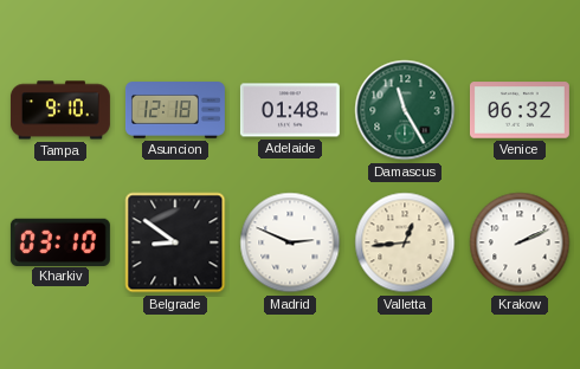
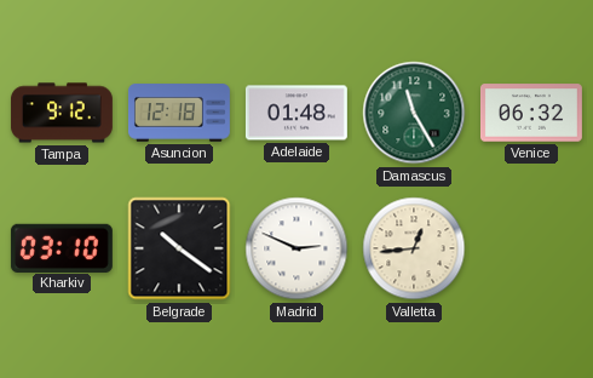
Tampa: 9:10 -> 9:12
Belgrade: 8:51 -> 10:21
Krakow: 2:11 -> none
